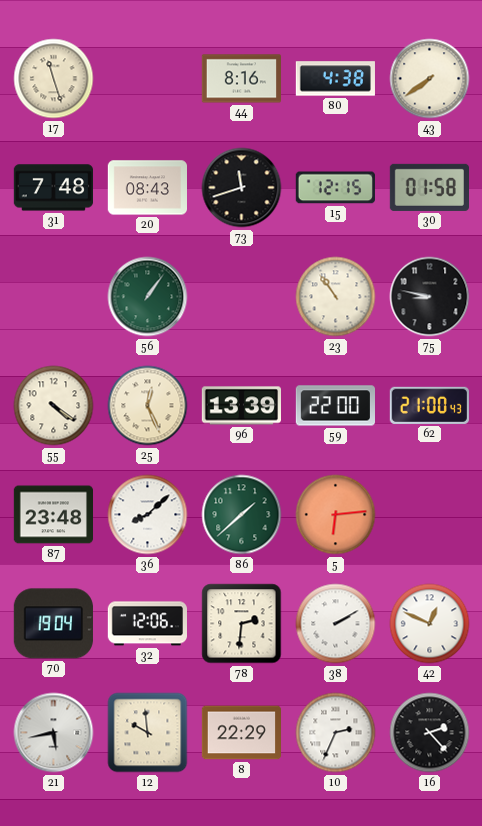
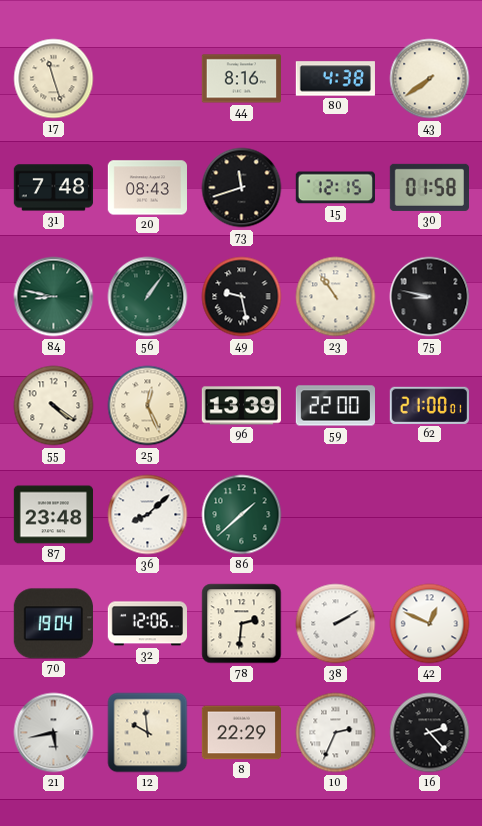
84: none -> 8:47
49: none -> 9:28
62: 21:00:43 -> 21:00:01
5: 6:14 -> none
